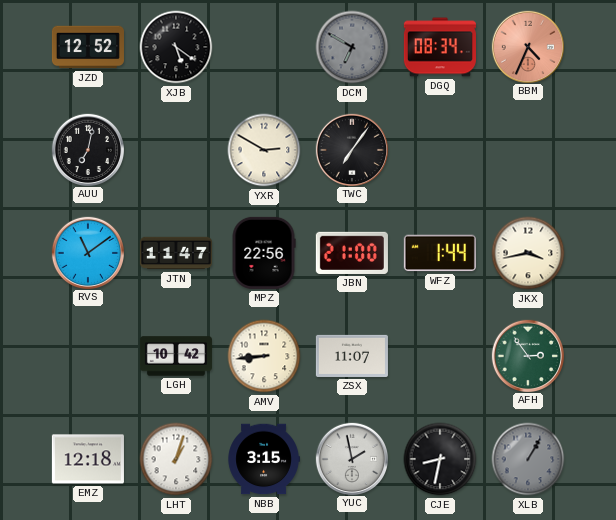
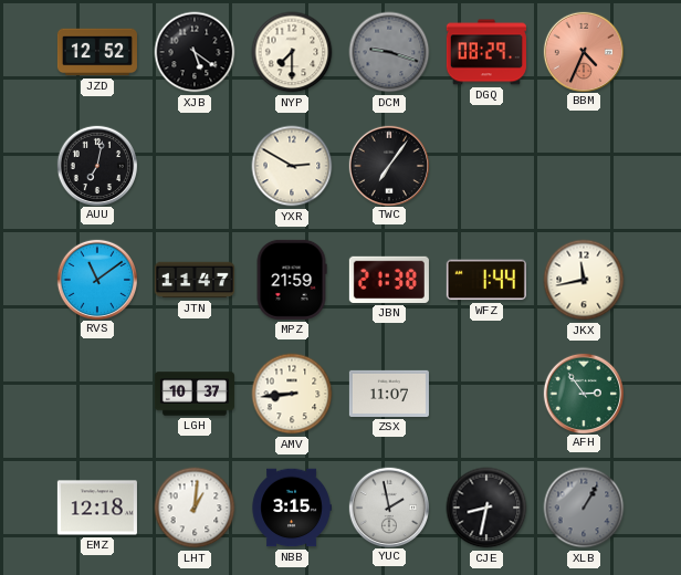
NYP: none -> 7:30
DCM: 6:50 -> 9:18
DGQ: 08:34 -> 08:29
MPZ: 22:56 -> 21:59
JBN: 21:00 -> 21:38
JKX: 3:43 -> 11:43
LGH: 10:42 -> 10:37
LHT: 1:03 -> 1:01
